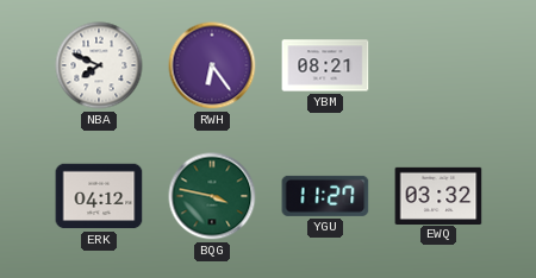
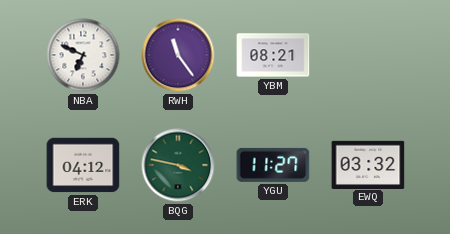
NBA: 7:49 -> 6:49
RWH: 6:24 -> 11:24
